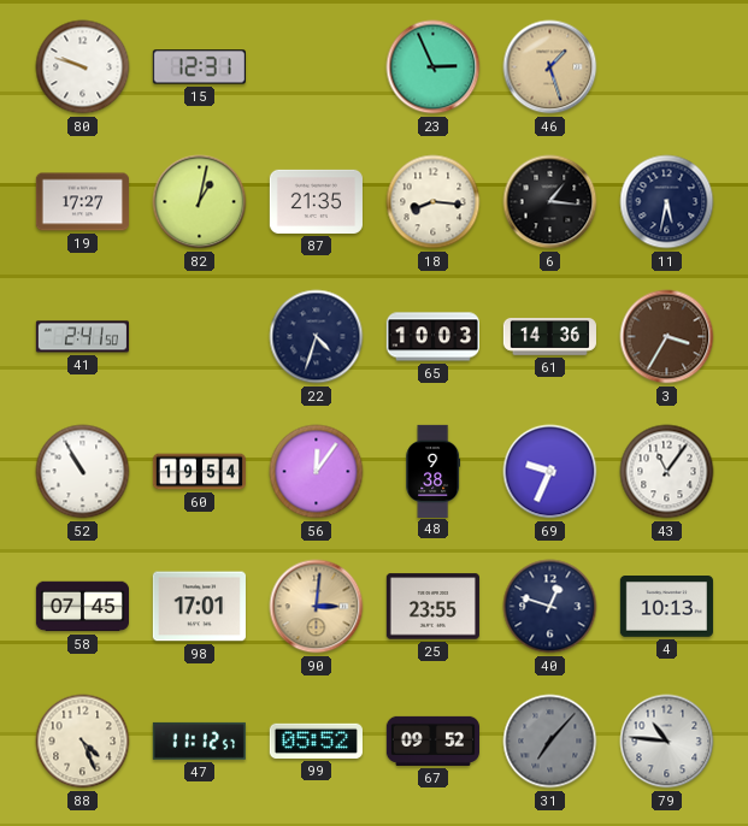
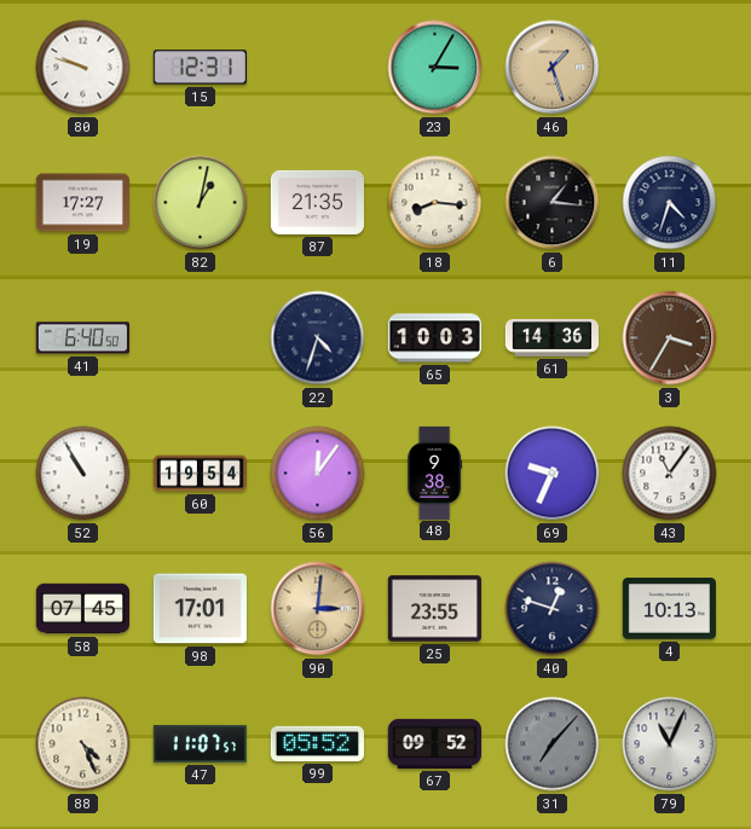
23: 2:56 -> 3:05
11: 5:32 -> 4:33
41: 2:41 -> 6:40
47: 11:12 -> 11:07
79: 10:46 -> 11:04
